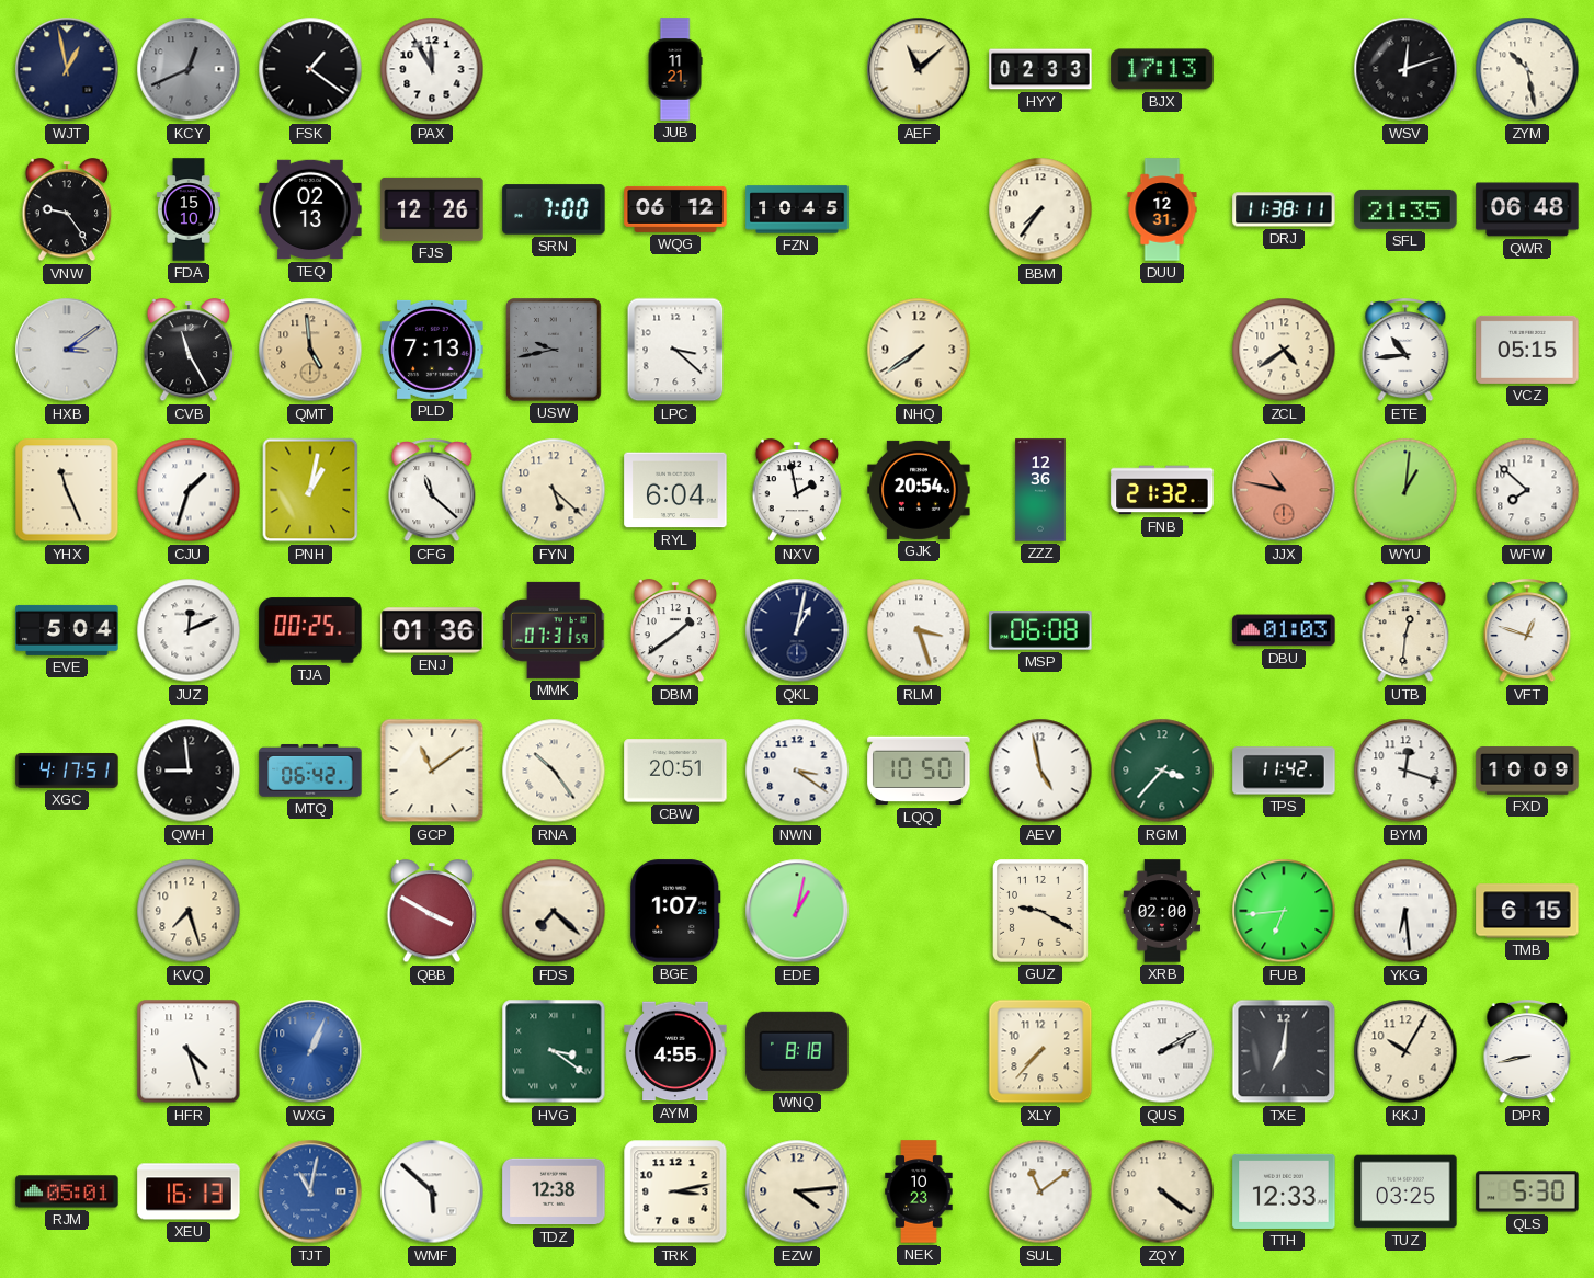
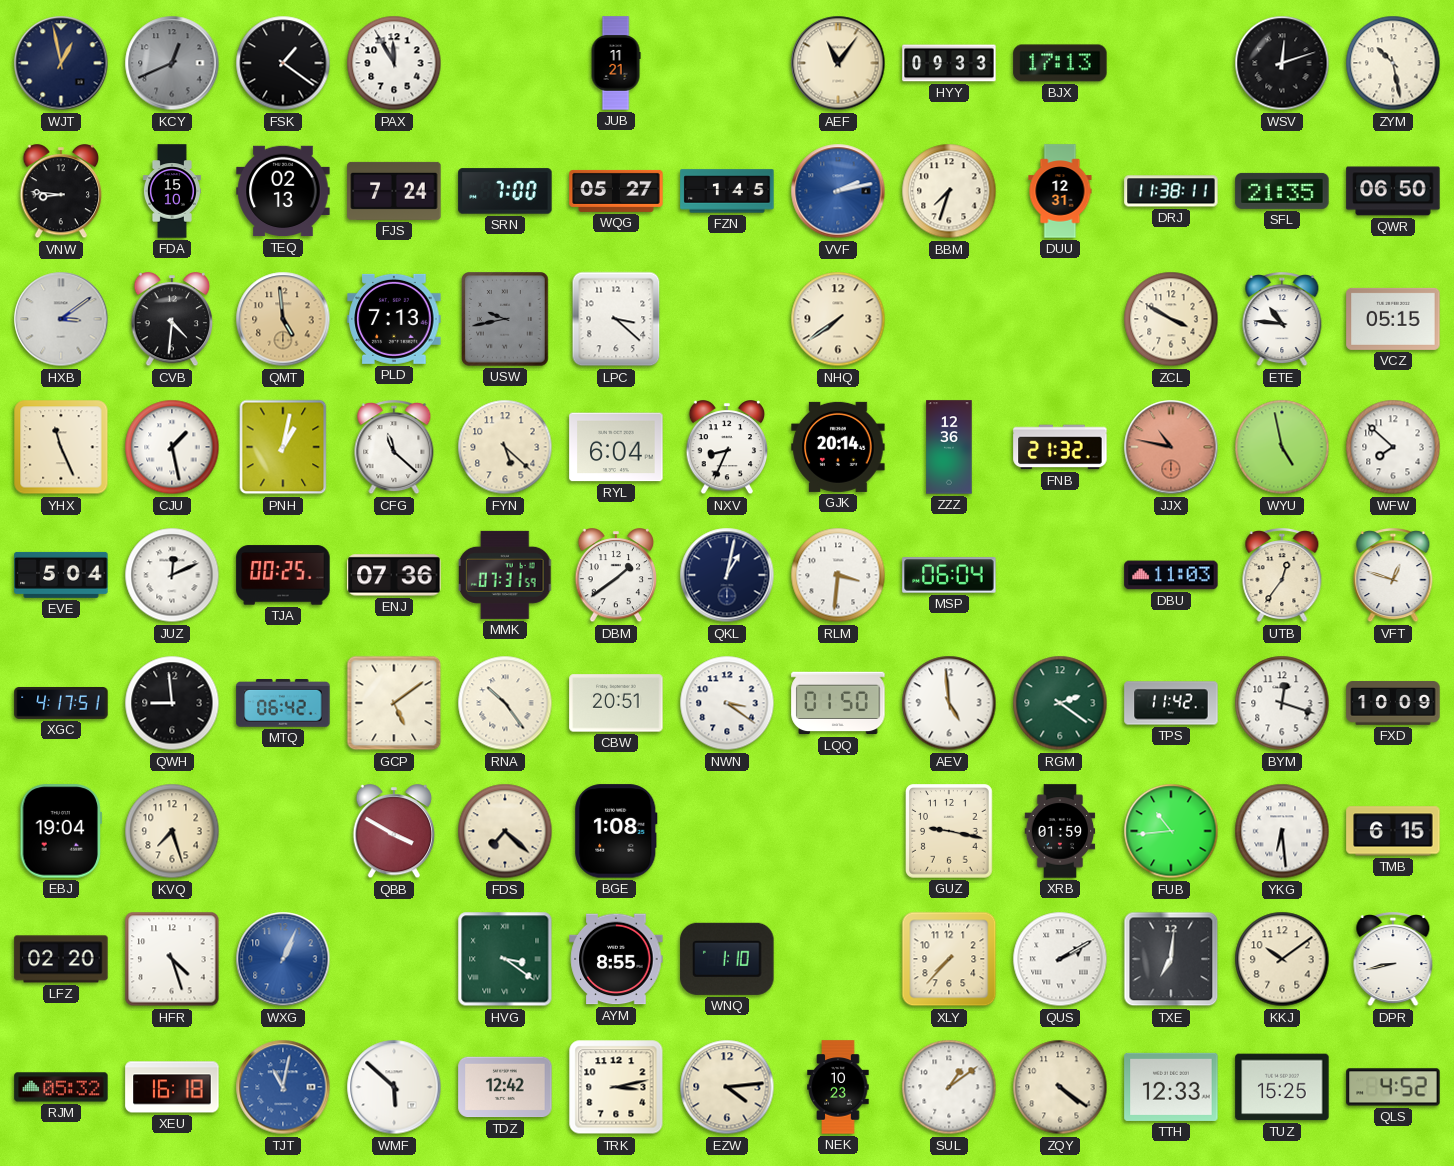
AEF: 11:08 -> 11:06
HYY: 02:33 -> 09:33
VNW: 9:24 -> 8:46
FJS: 12:26 -> 7:24
WQG: 06:12 -> 05:27
FZN: 10:45 -> 1:45
VVF: none -> 2:13
BBM: 7:36 -> 7:33
QWR: 06:48 -> 06:50
CVB: 11:25 -> 4:31
ZCL: 4:39 -> 3:50
ETE: 10:44 -> 10:46
CJU: 1:33 -> 1:28
NXV: 1:58 -> 8:34
GJK: 20:54 -> 20:14
WYU: 1:01 -> 4:58
ENJ: 01:36 -> 07:36
RLM: 3:27 -> 3:31
MSP: 06:08 -> 06:04
DBU: 01:03 -> 11:03
UTB: 12:31 -> 12:36
GCP: 11:09 -> 5:09
LQQ: 10:50 -> 01:50
AEV: 4:58 -> 4:59
RGM: 3:37 -> 2:21
EBJ: none -> 19:04
BGE: 1:07 -> 1:08
EDE: 1:02 -> none
GUZ: 9:20 -> 9:17
XRB: 02:00 -> 01:59
FUB: 6:44 -> 10:44
LFZ: none -> 02:20
AYM: 4:55 -> 8:55
WNQ: 8:18 -> 1:10
KKJ: 10:05 -> 10:09
RJM: 05:01 -> 05:32
XEU: 16:13 -> 16:18
TDZ: 12:38 -> 12:42
SUL: 11:09 -> 1:09
TUZ: 03:25 -> 15:25
QLS: 5:30 -> 4:52
